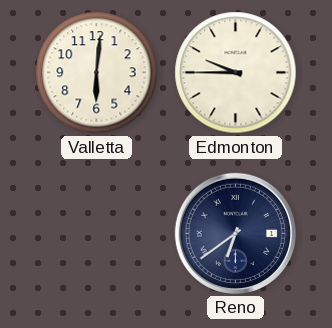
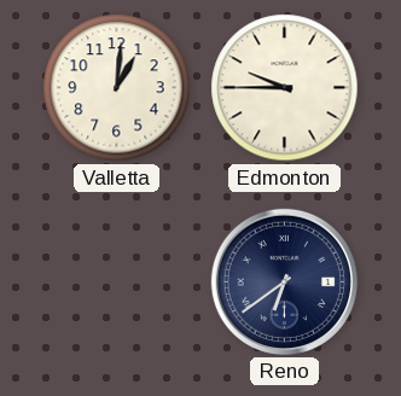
Valletta: 6:01 -> 1:01
